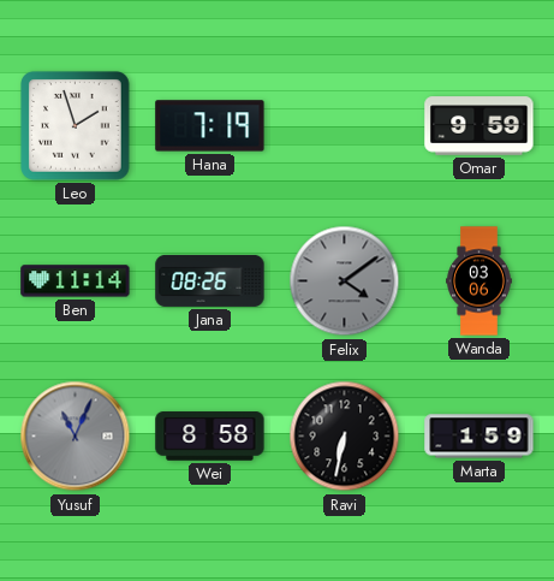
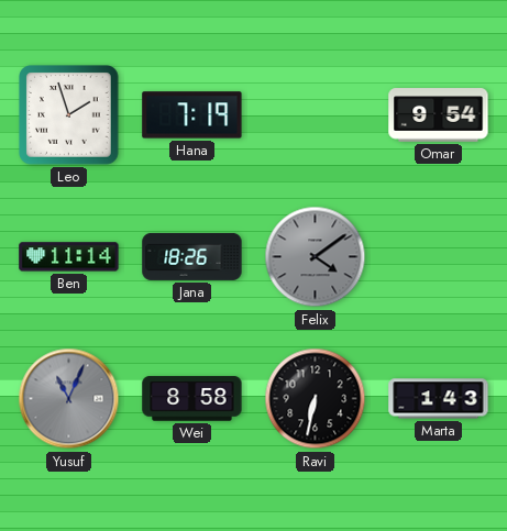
Omar: 9:59 -> 9:54
Jana: 08:26 -> 18:26
Wanda: 03:06 -> none
Marta: 1:59 -> 1:43
